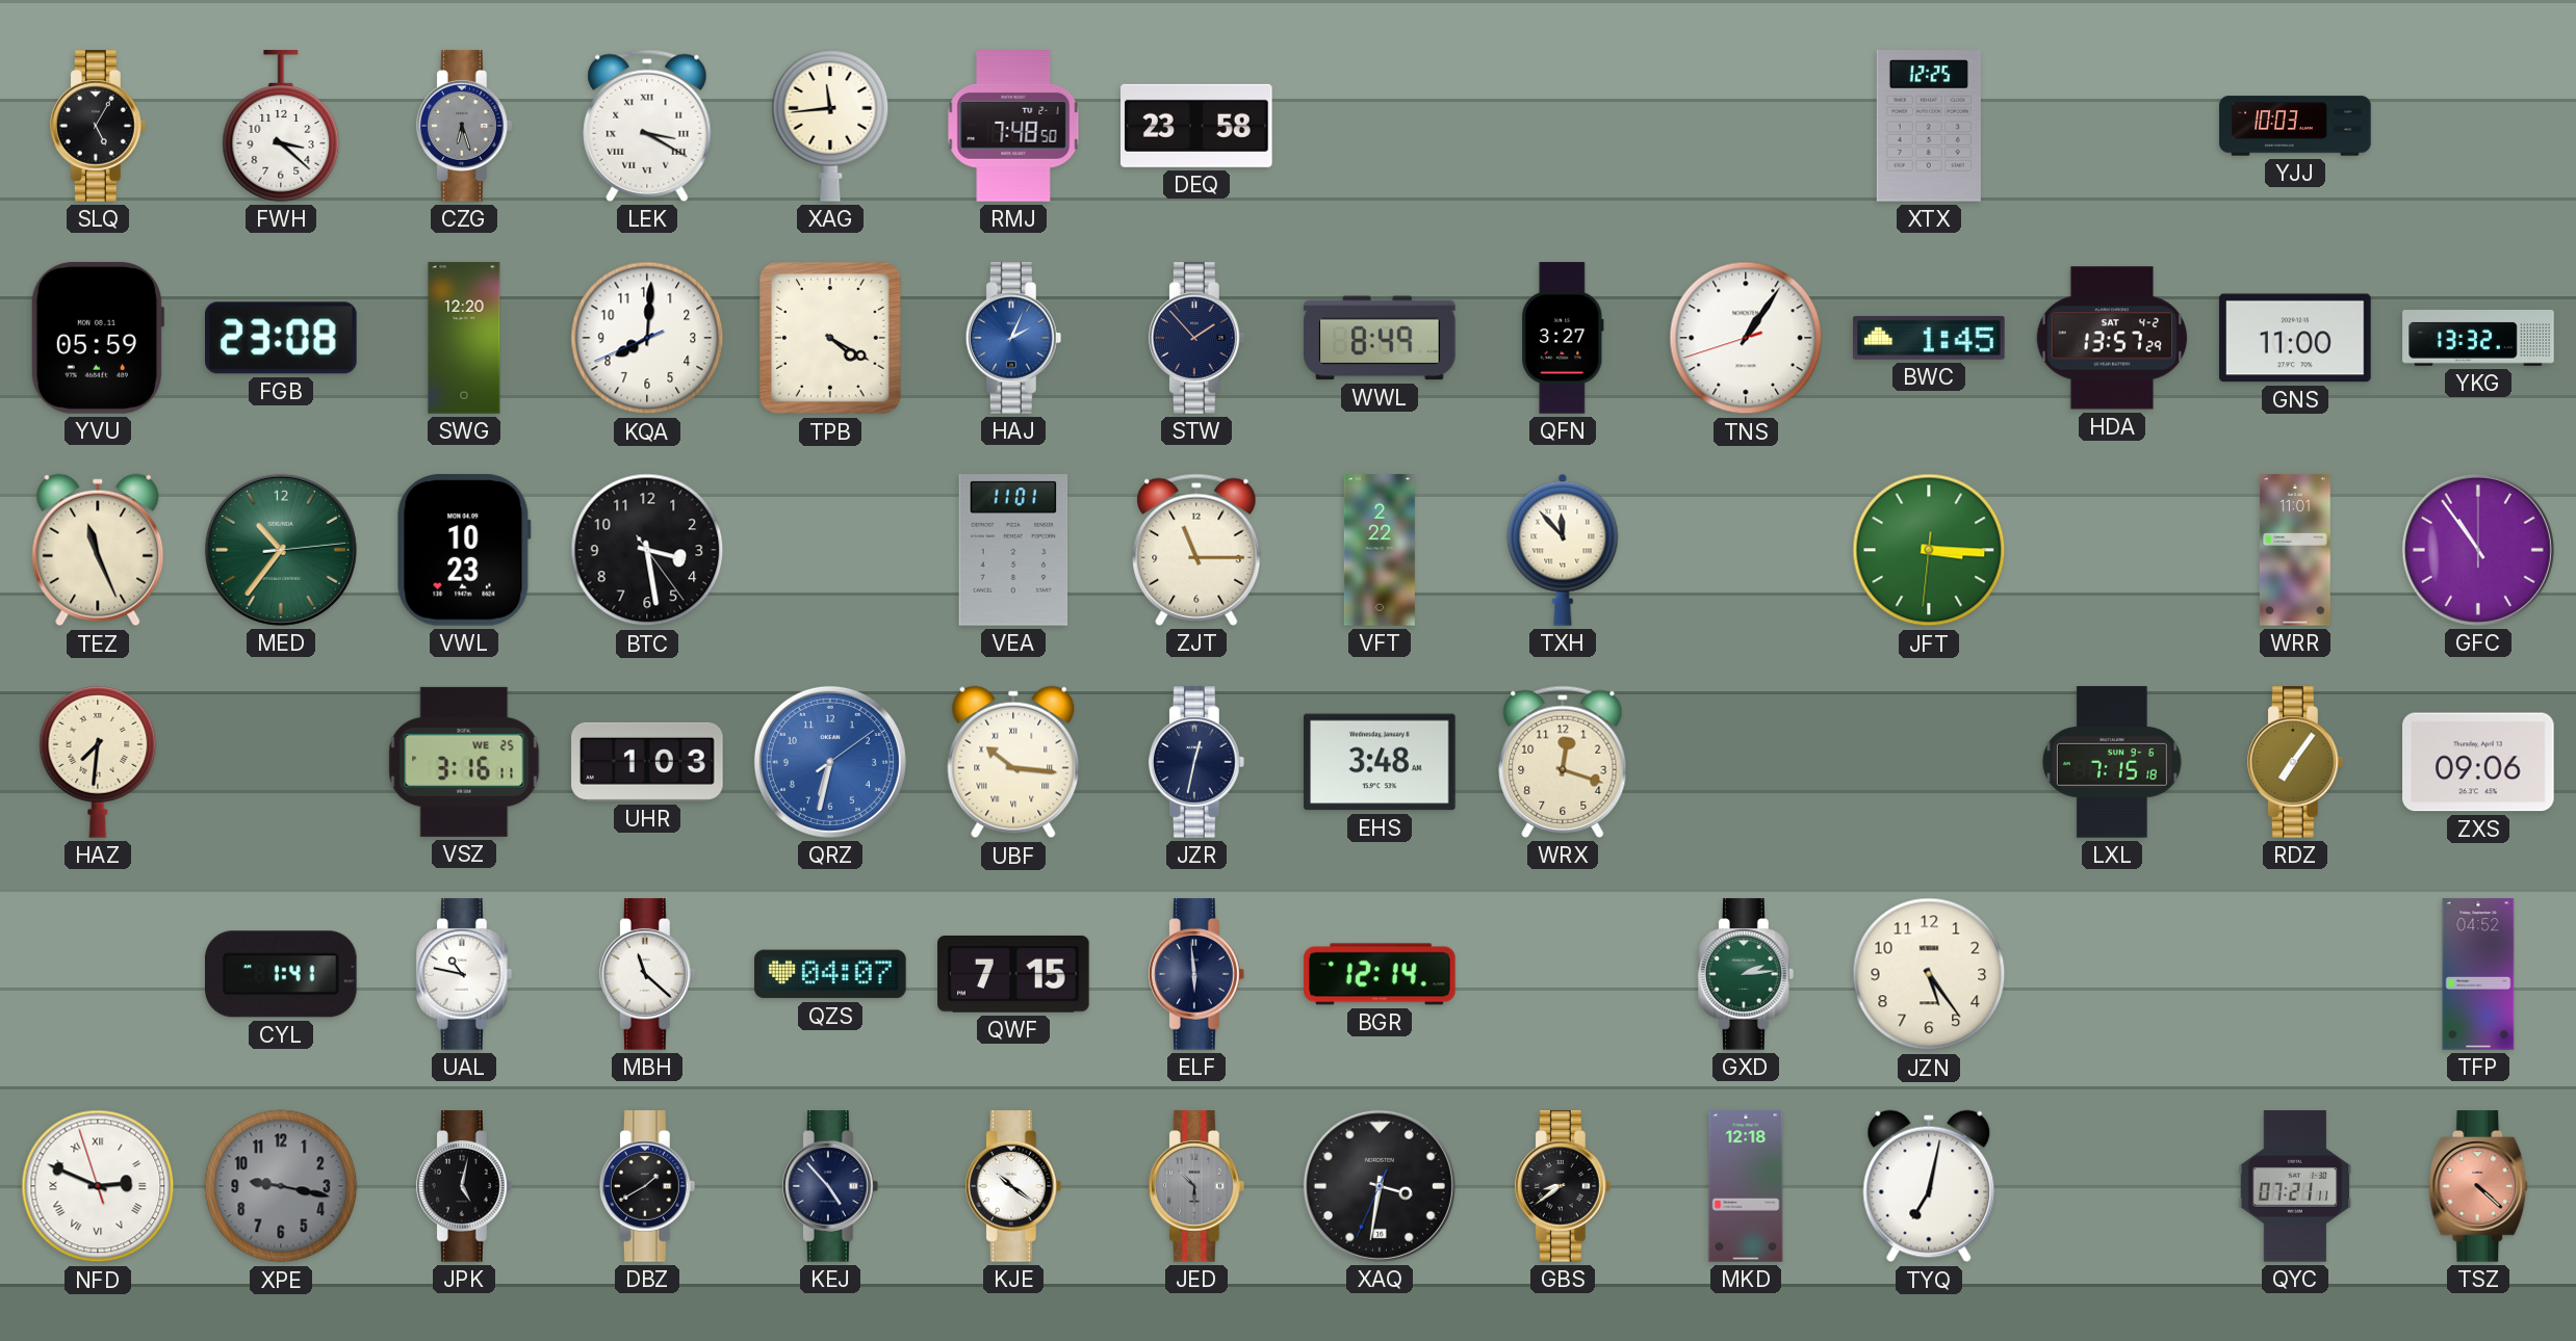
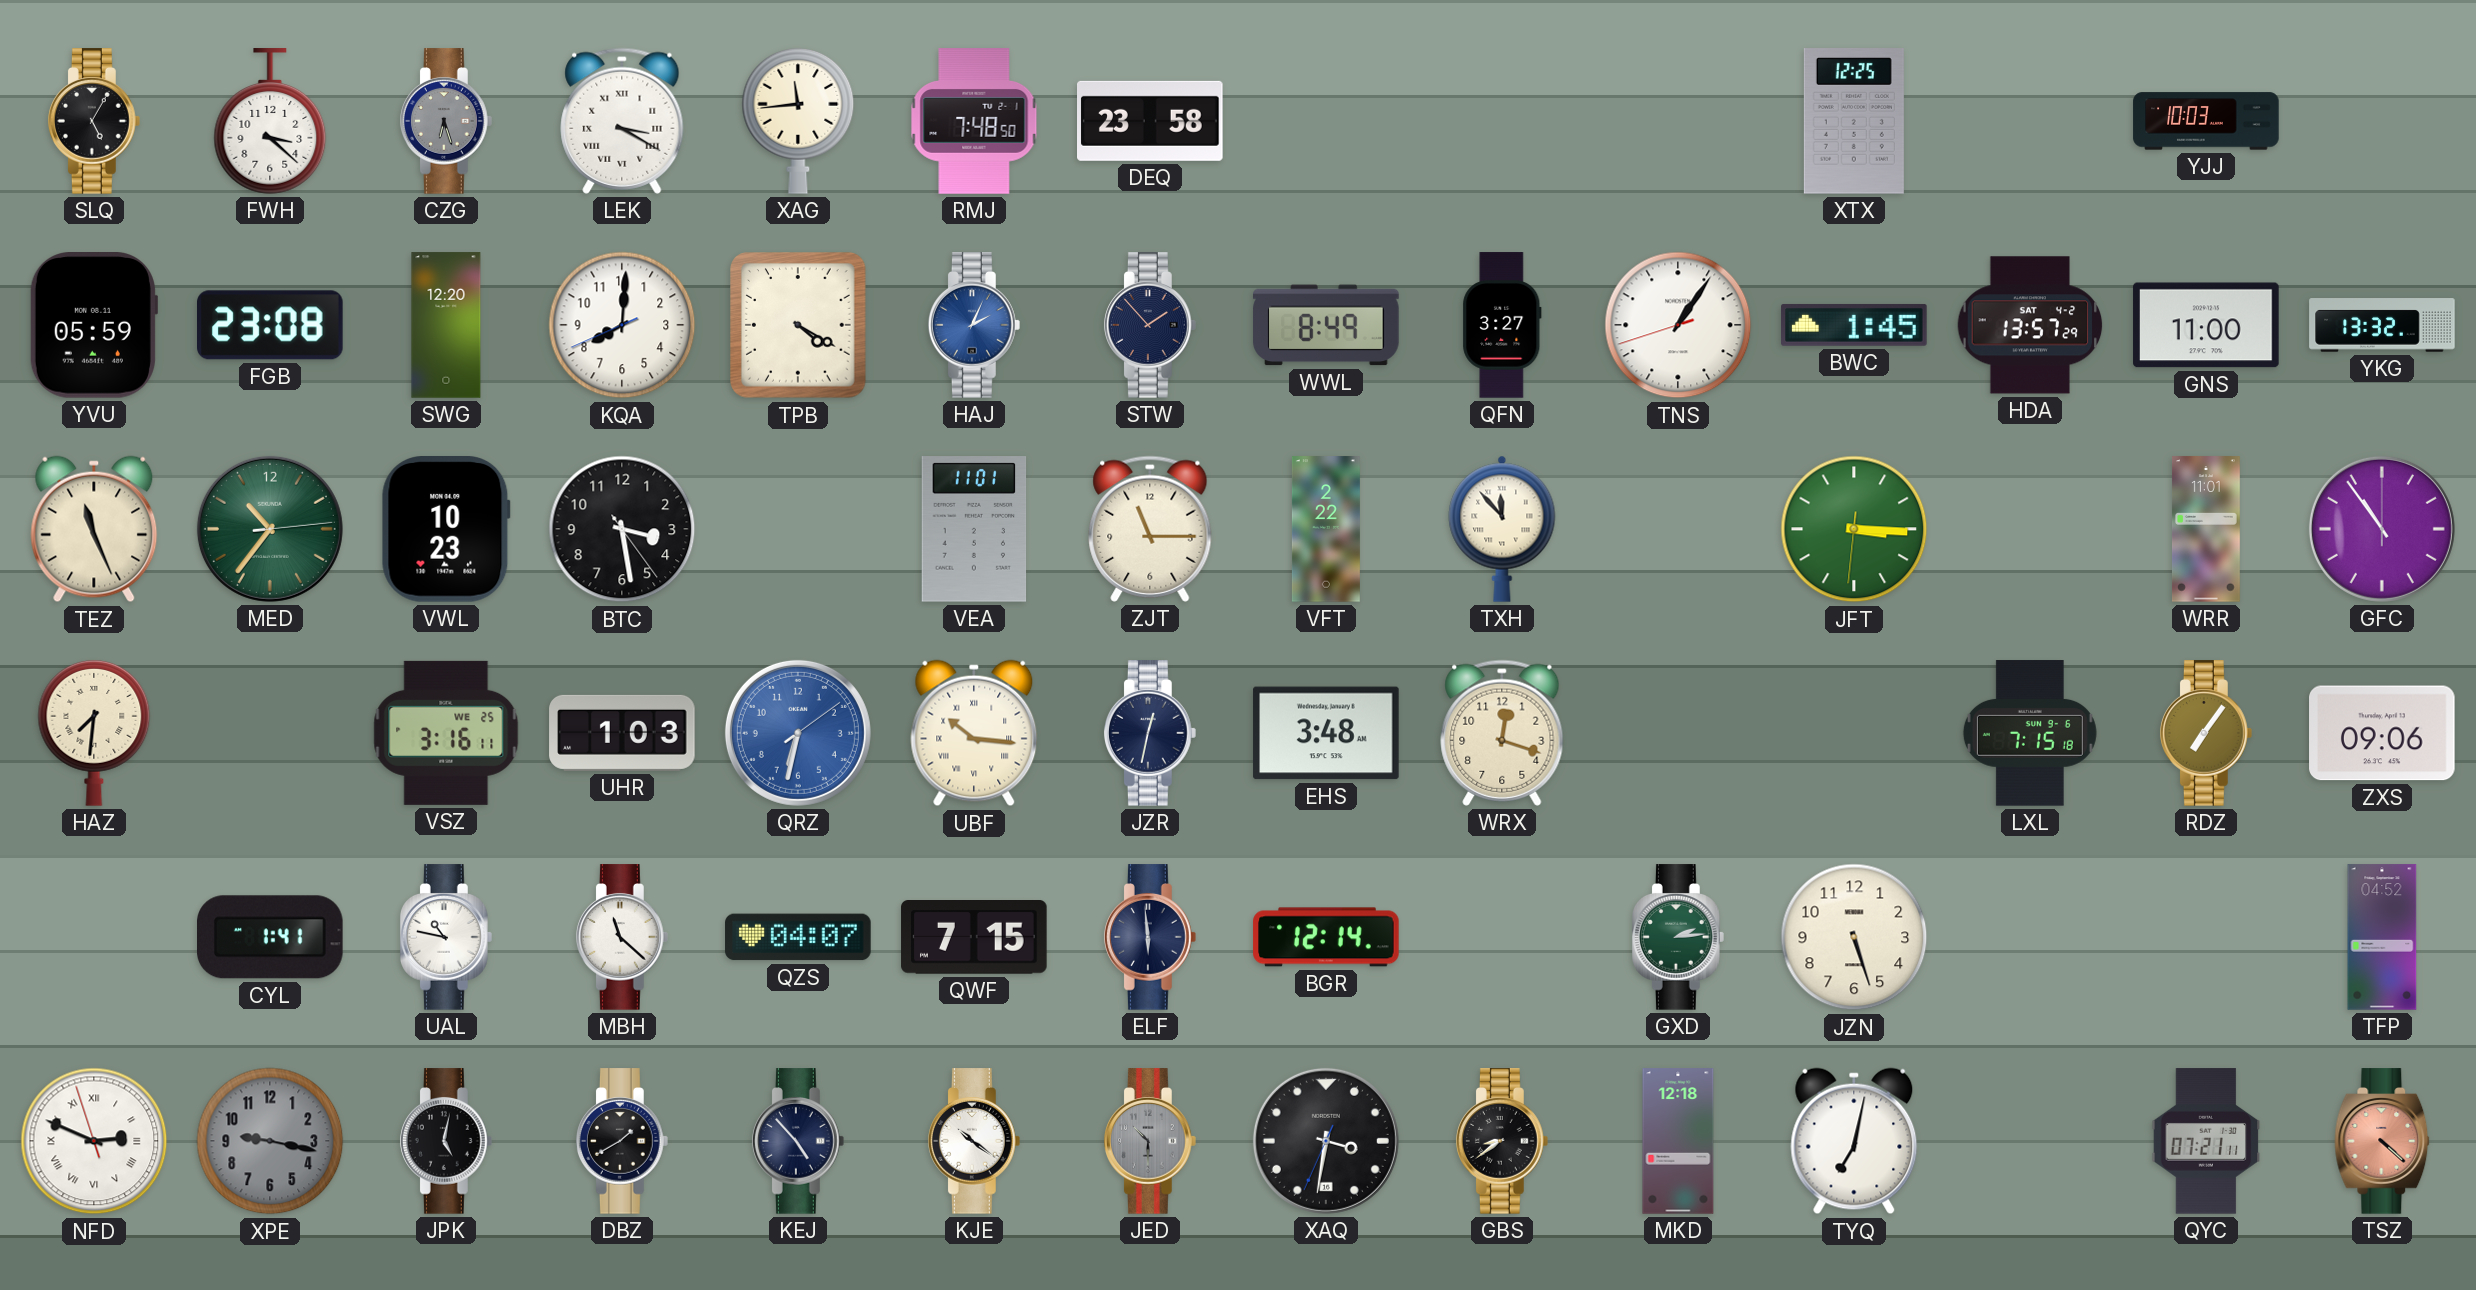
JZN: 5:24 -> 5:27
